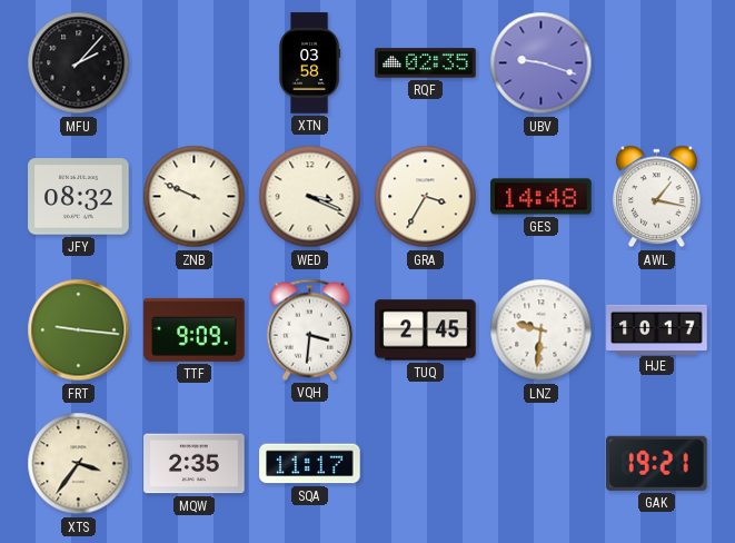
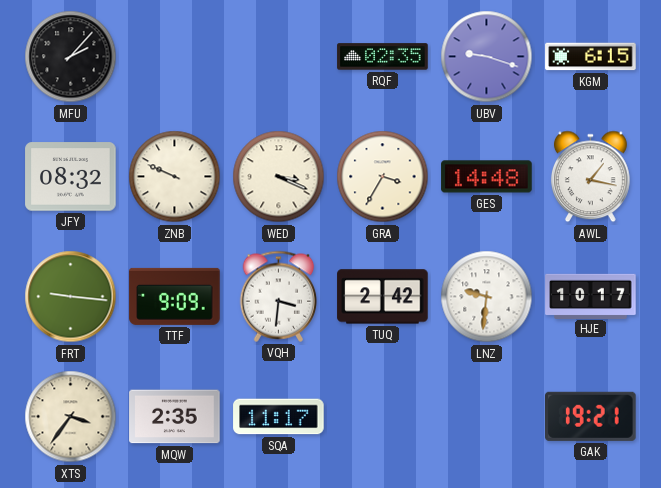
XTN: 03:58 -> none
KGM: none -> 6:15
TUQ: 2:45 -> 2:42
